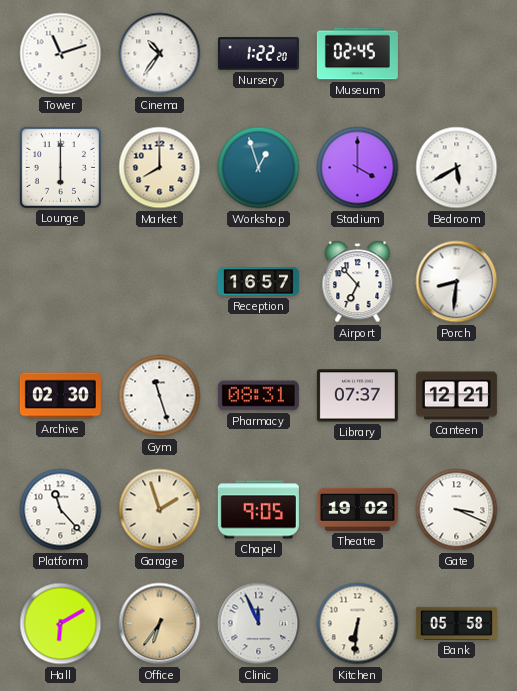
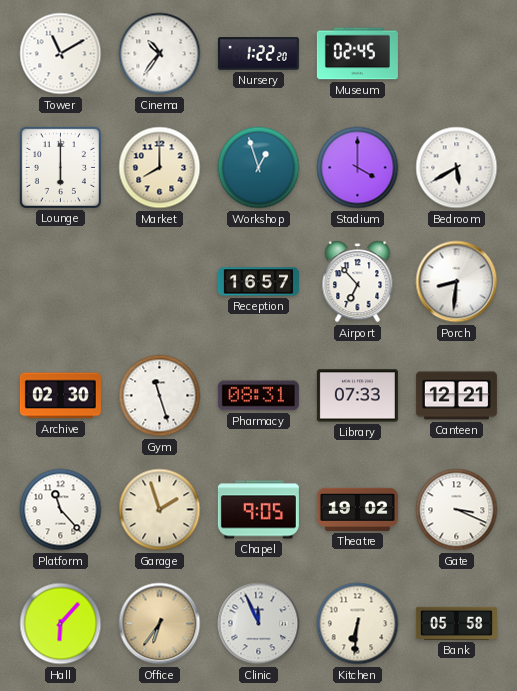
Tower: 11:12 -> 11:10
Library: 07:37 -> 07:33
Hall: 6:10 -> 6:07
